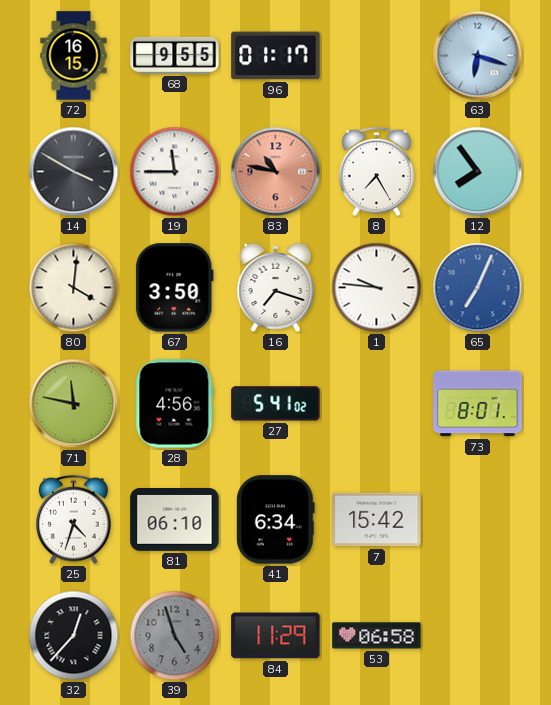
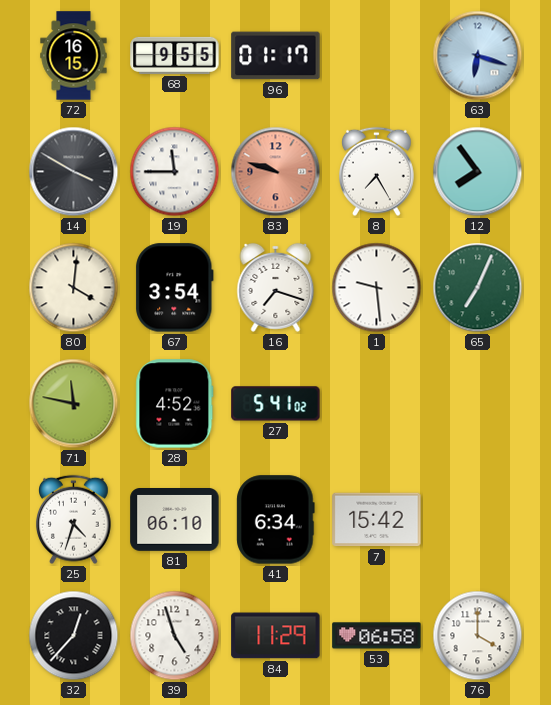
83: 10:47 -> 9:48
67: 3:50 -> 3:54
1: 9:46 -> 9:29
65 dial: blue -> green
28: 4:56 -> 4:52
73: 8:01 -> none
39 dial: grey -> white
76: none -> 4:00
